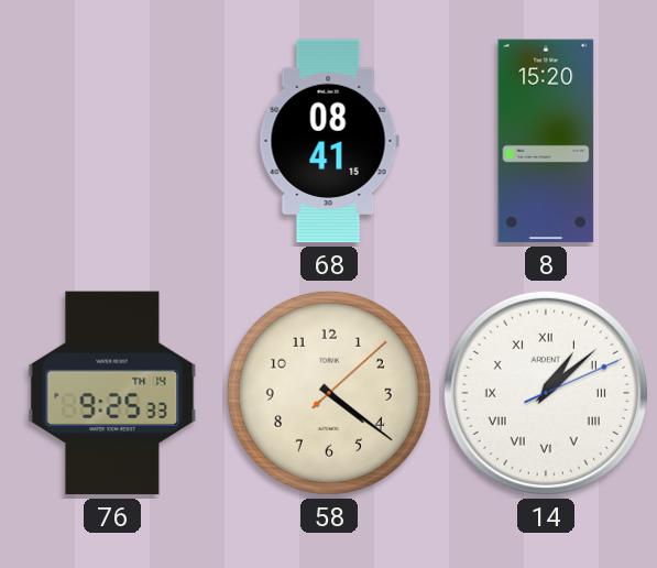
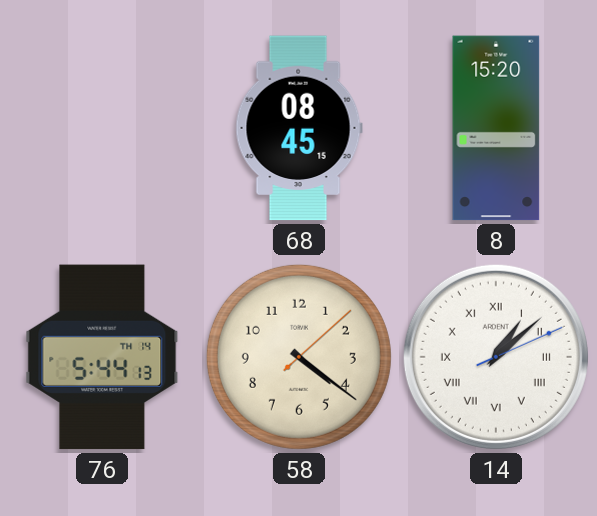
68: 08:41 -> 08:45
76: 9:25 -> 5:44
